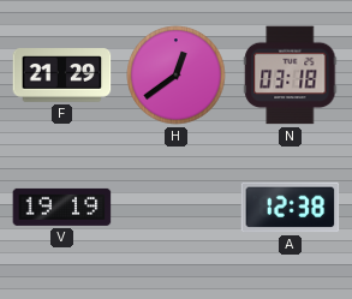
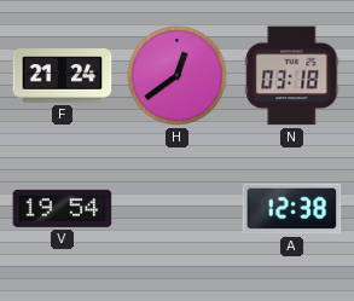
F: 21:29 -> 21:24
V: 19:19 -> 19:54
